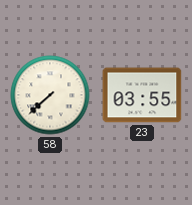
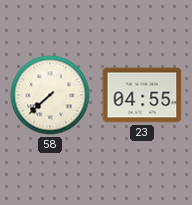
23: 03:55 -> 04:55
